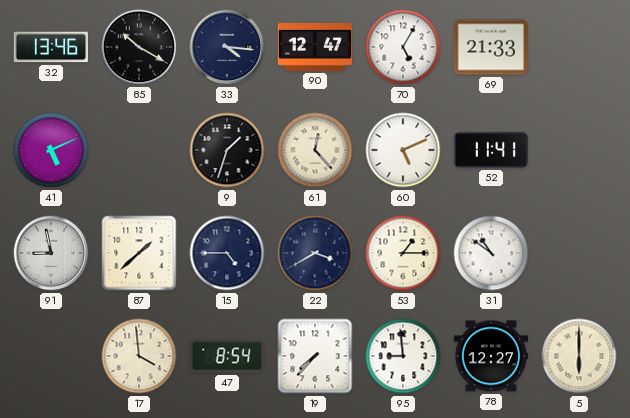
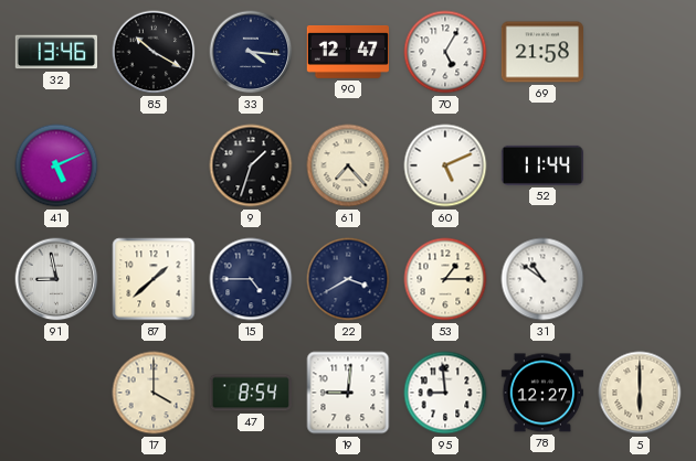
69: 21:33 -> 21:58
61: 12:23 -> 7:23
52: 11:41 -> 11:44
17: 3:59 -> 4:00
19: 7:37 -> 9:01
